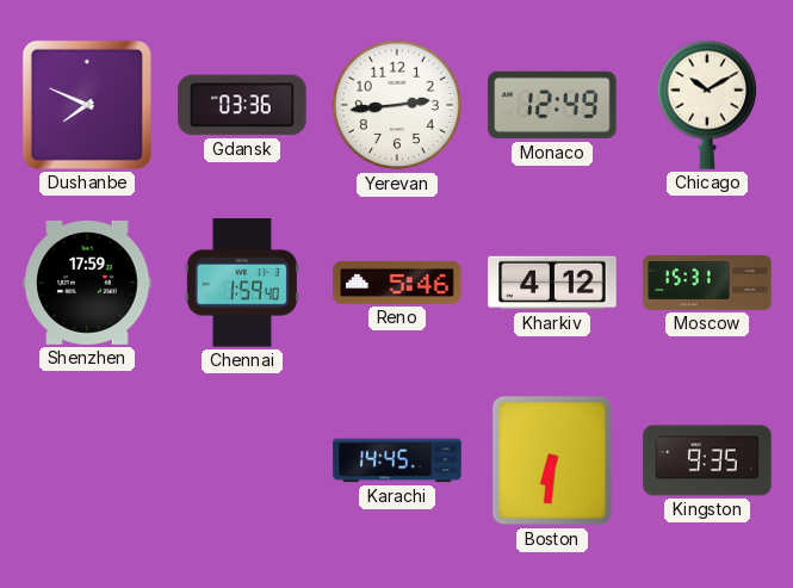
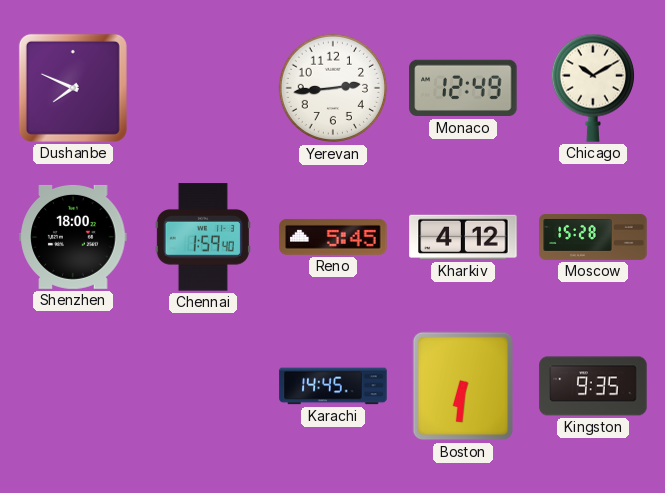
Gdansk: 03:36 -> none
Shenzhen: 17:59 -> 18:00
Reno: 5:46 -> 5:45
Moscow: 15:31 -> 15:28
